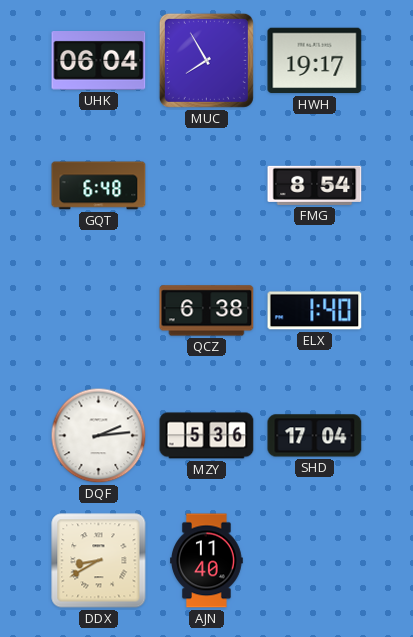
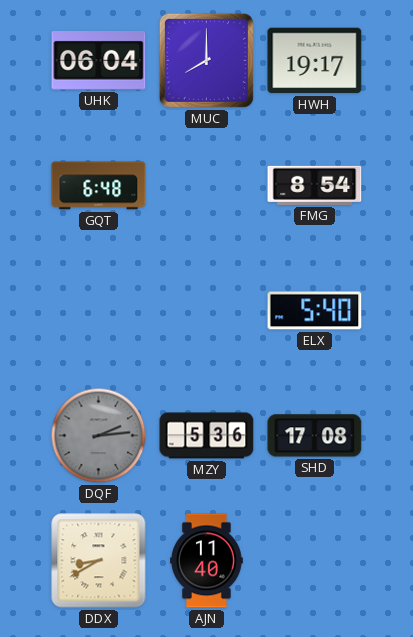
MUC: 7:55 -> 8:00
QCZ: 6:38 -> none
ELX: 1:40 -> 5:40
DQF dial: white -> grey
SHD: 17:04 -> 17:08
